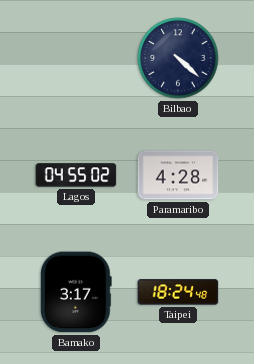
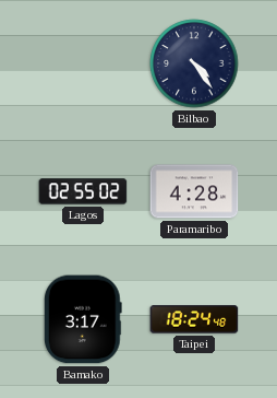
Bilbao: 4:22 -> 4:24
Lagos: 04:55 -> 02:55
